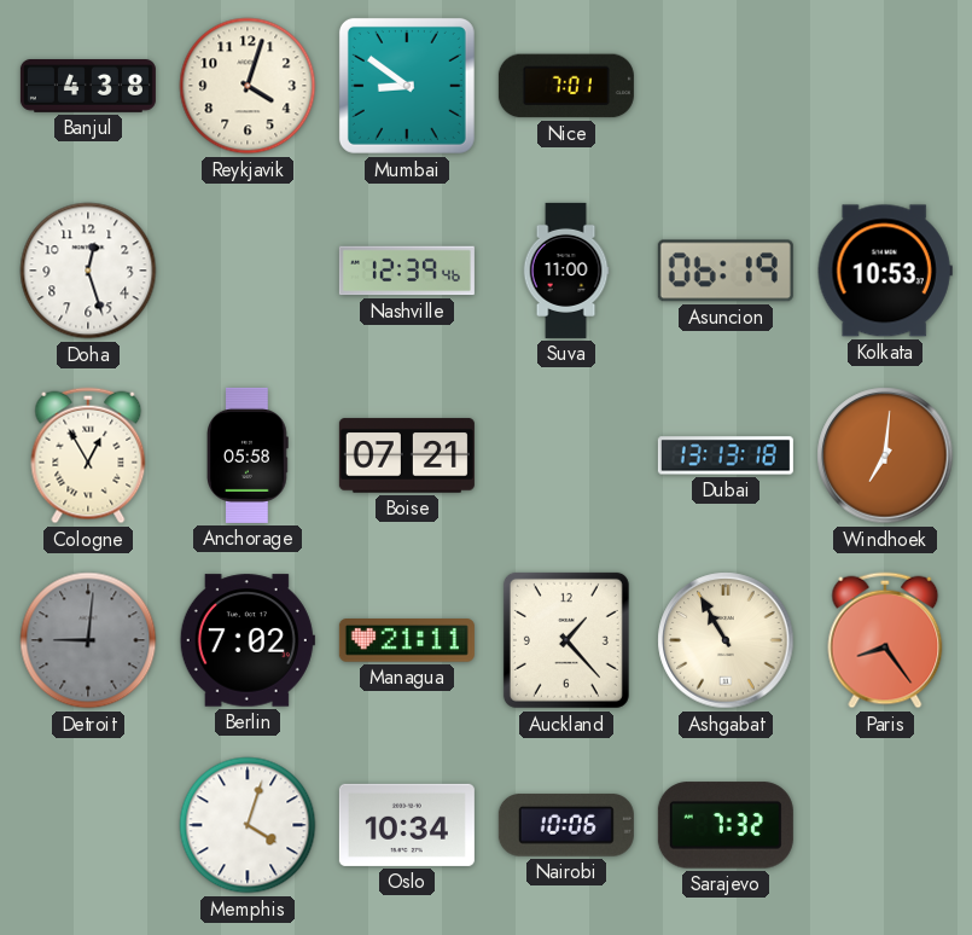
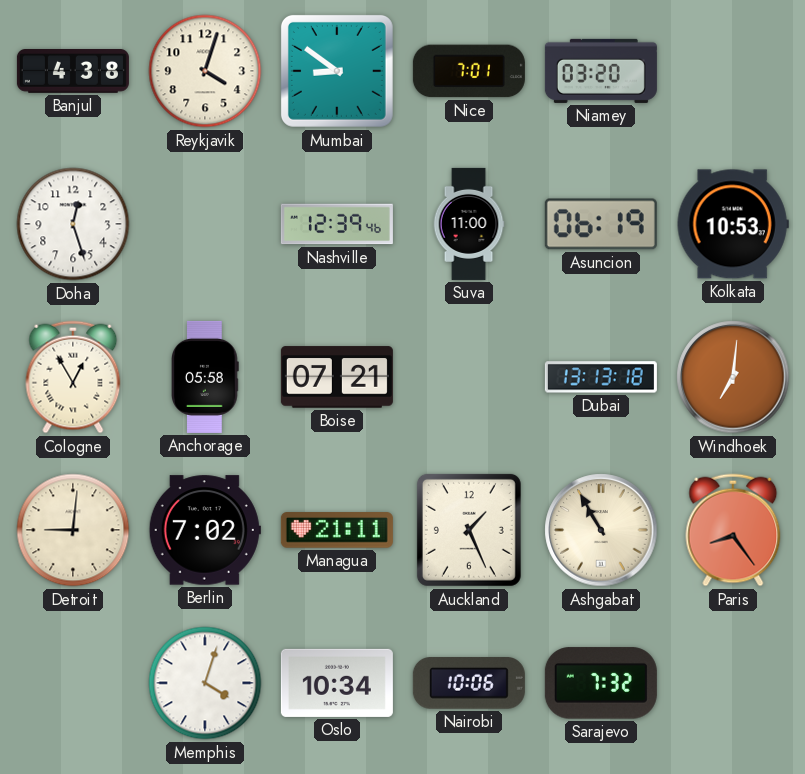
Niamey: none -> 03:20
Detroit dial: grey -> cream
Auckland: 1:23 -> 1:26
